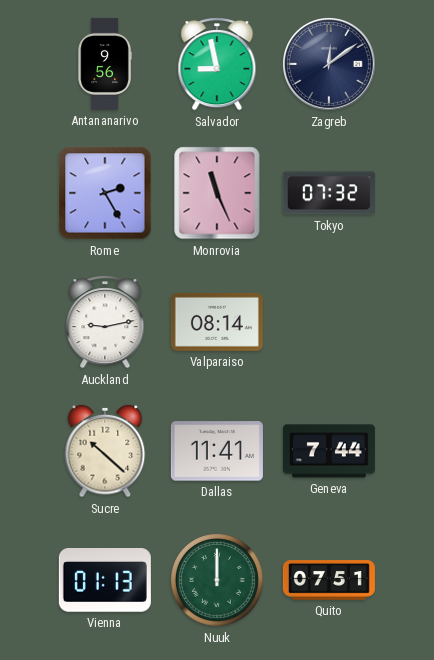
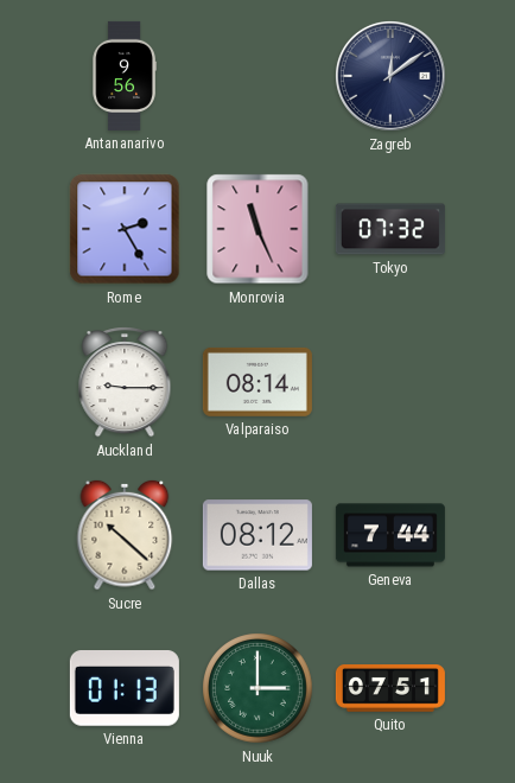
Salvador: 8:58 -> none
Auckland: 9:13 -> 9:15
Dallas: 11:41 -> 08:12
Nuuk: 12:00 -> 3:00
